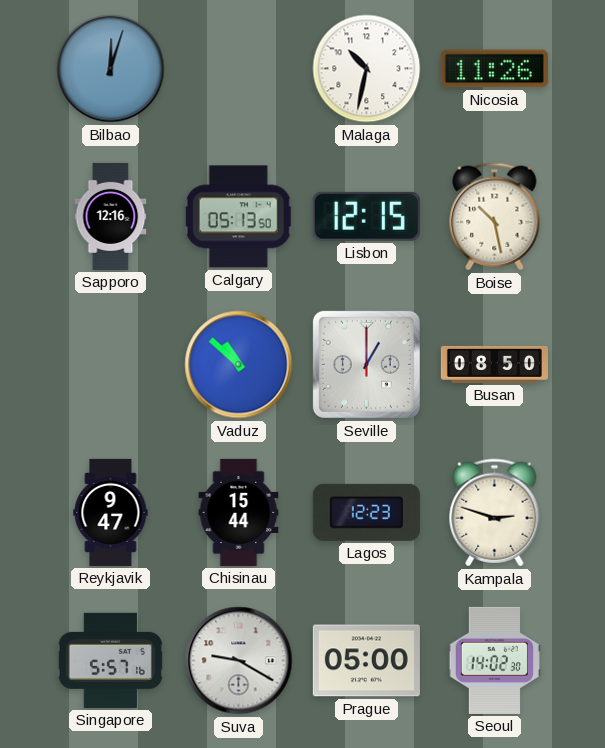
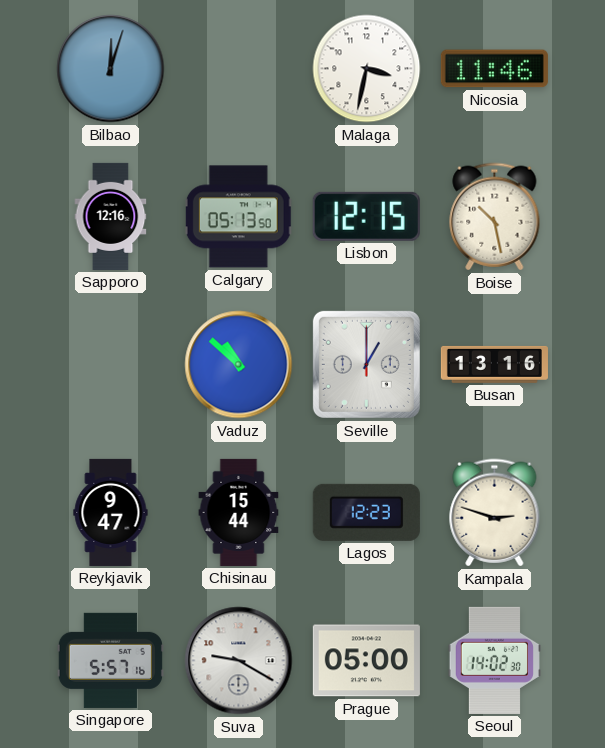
Malaga: 10:32 -> 3:32
Nicosia: 11:26 -> 11:46
Busan: 08:50 -> 13:16
